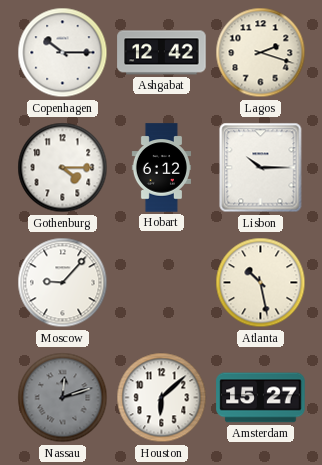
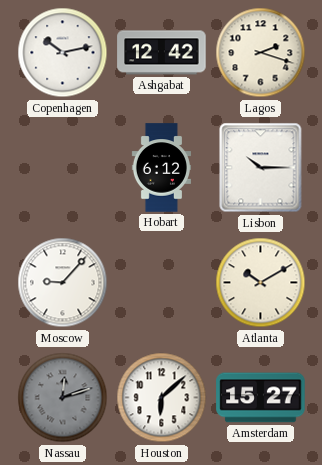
Copenhagen: 10:15 -> 10:13
Gothenburg: 4:15 -> none
Atlanta: 10:28 -> 10:10
